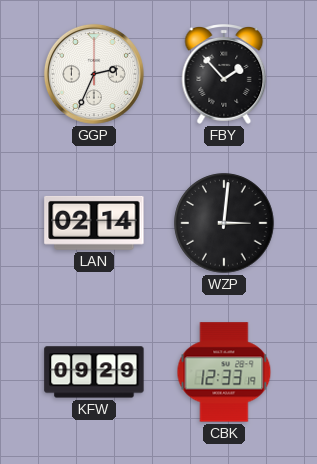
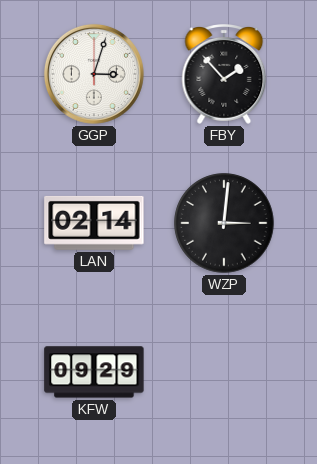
GGP: 2:34 -> 3:03
CBK: 12:33 -> none
